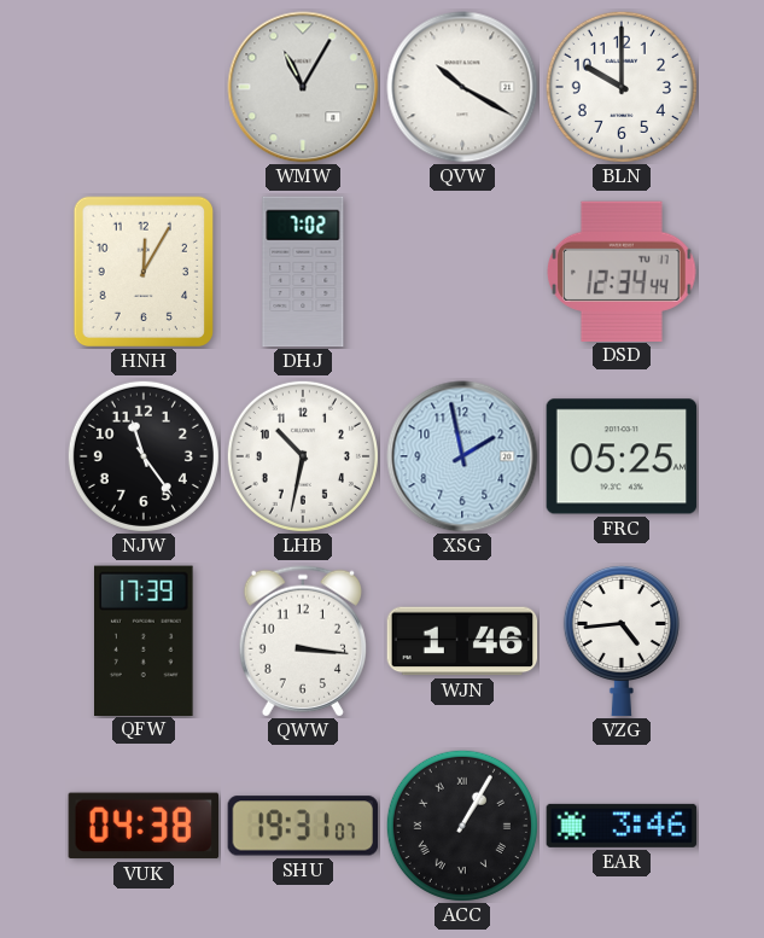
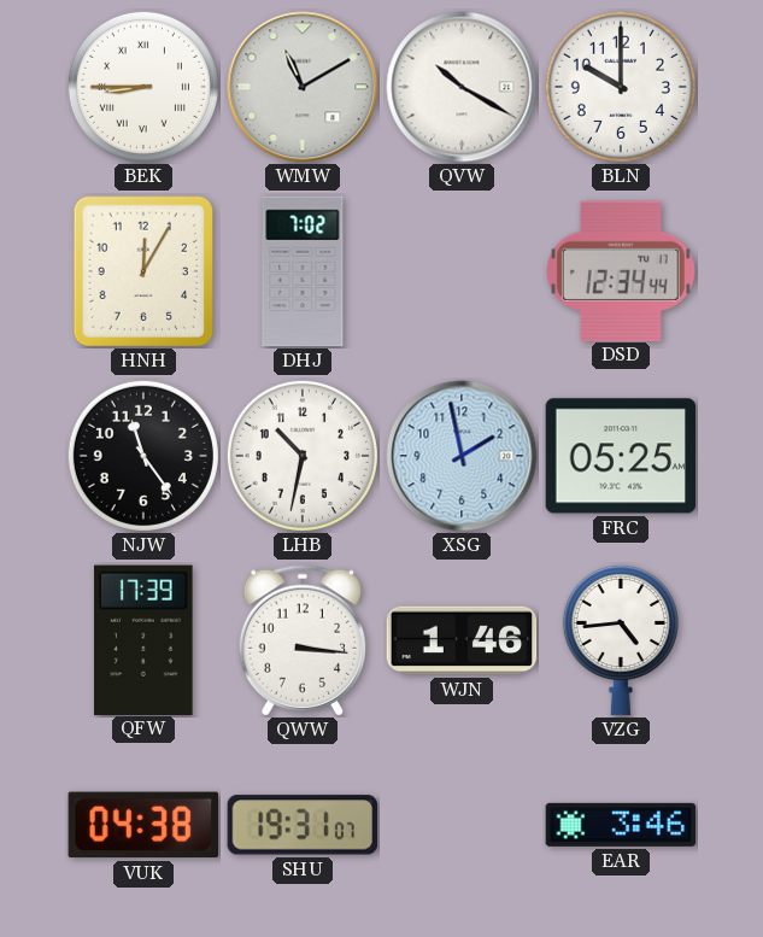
BEK: none -> 8:45
WMW: 11:05 -> 11:10
ACC: 1:05 -> none
